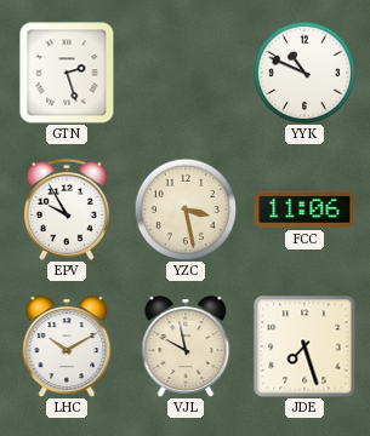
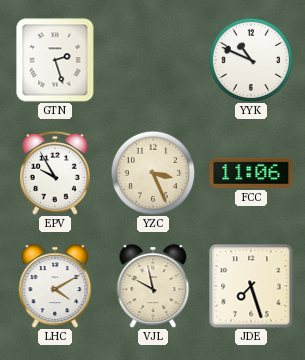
YZC: 3:28 -> 3:26
LHC: 10:10 -> 4:10
